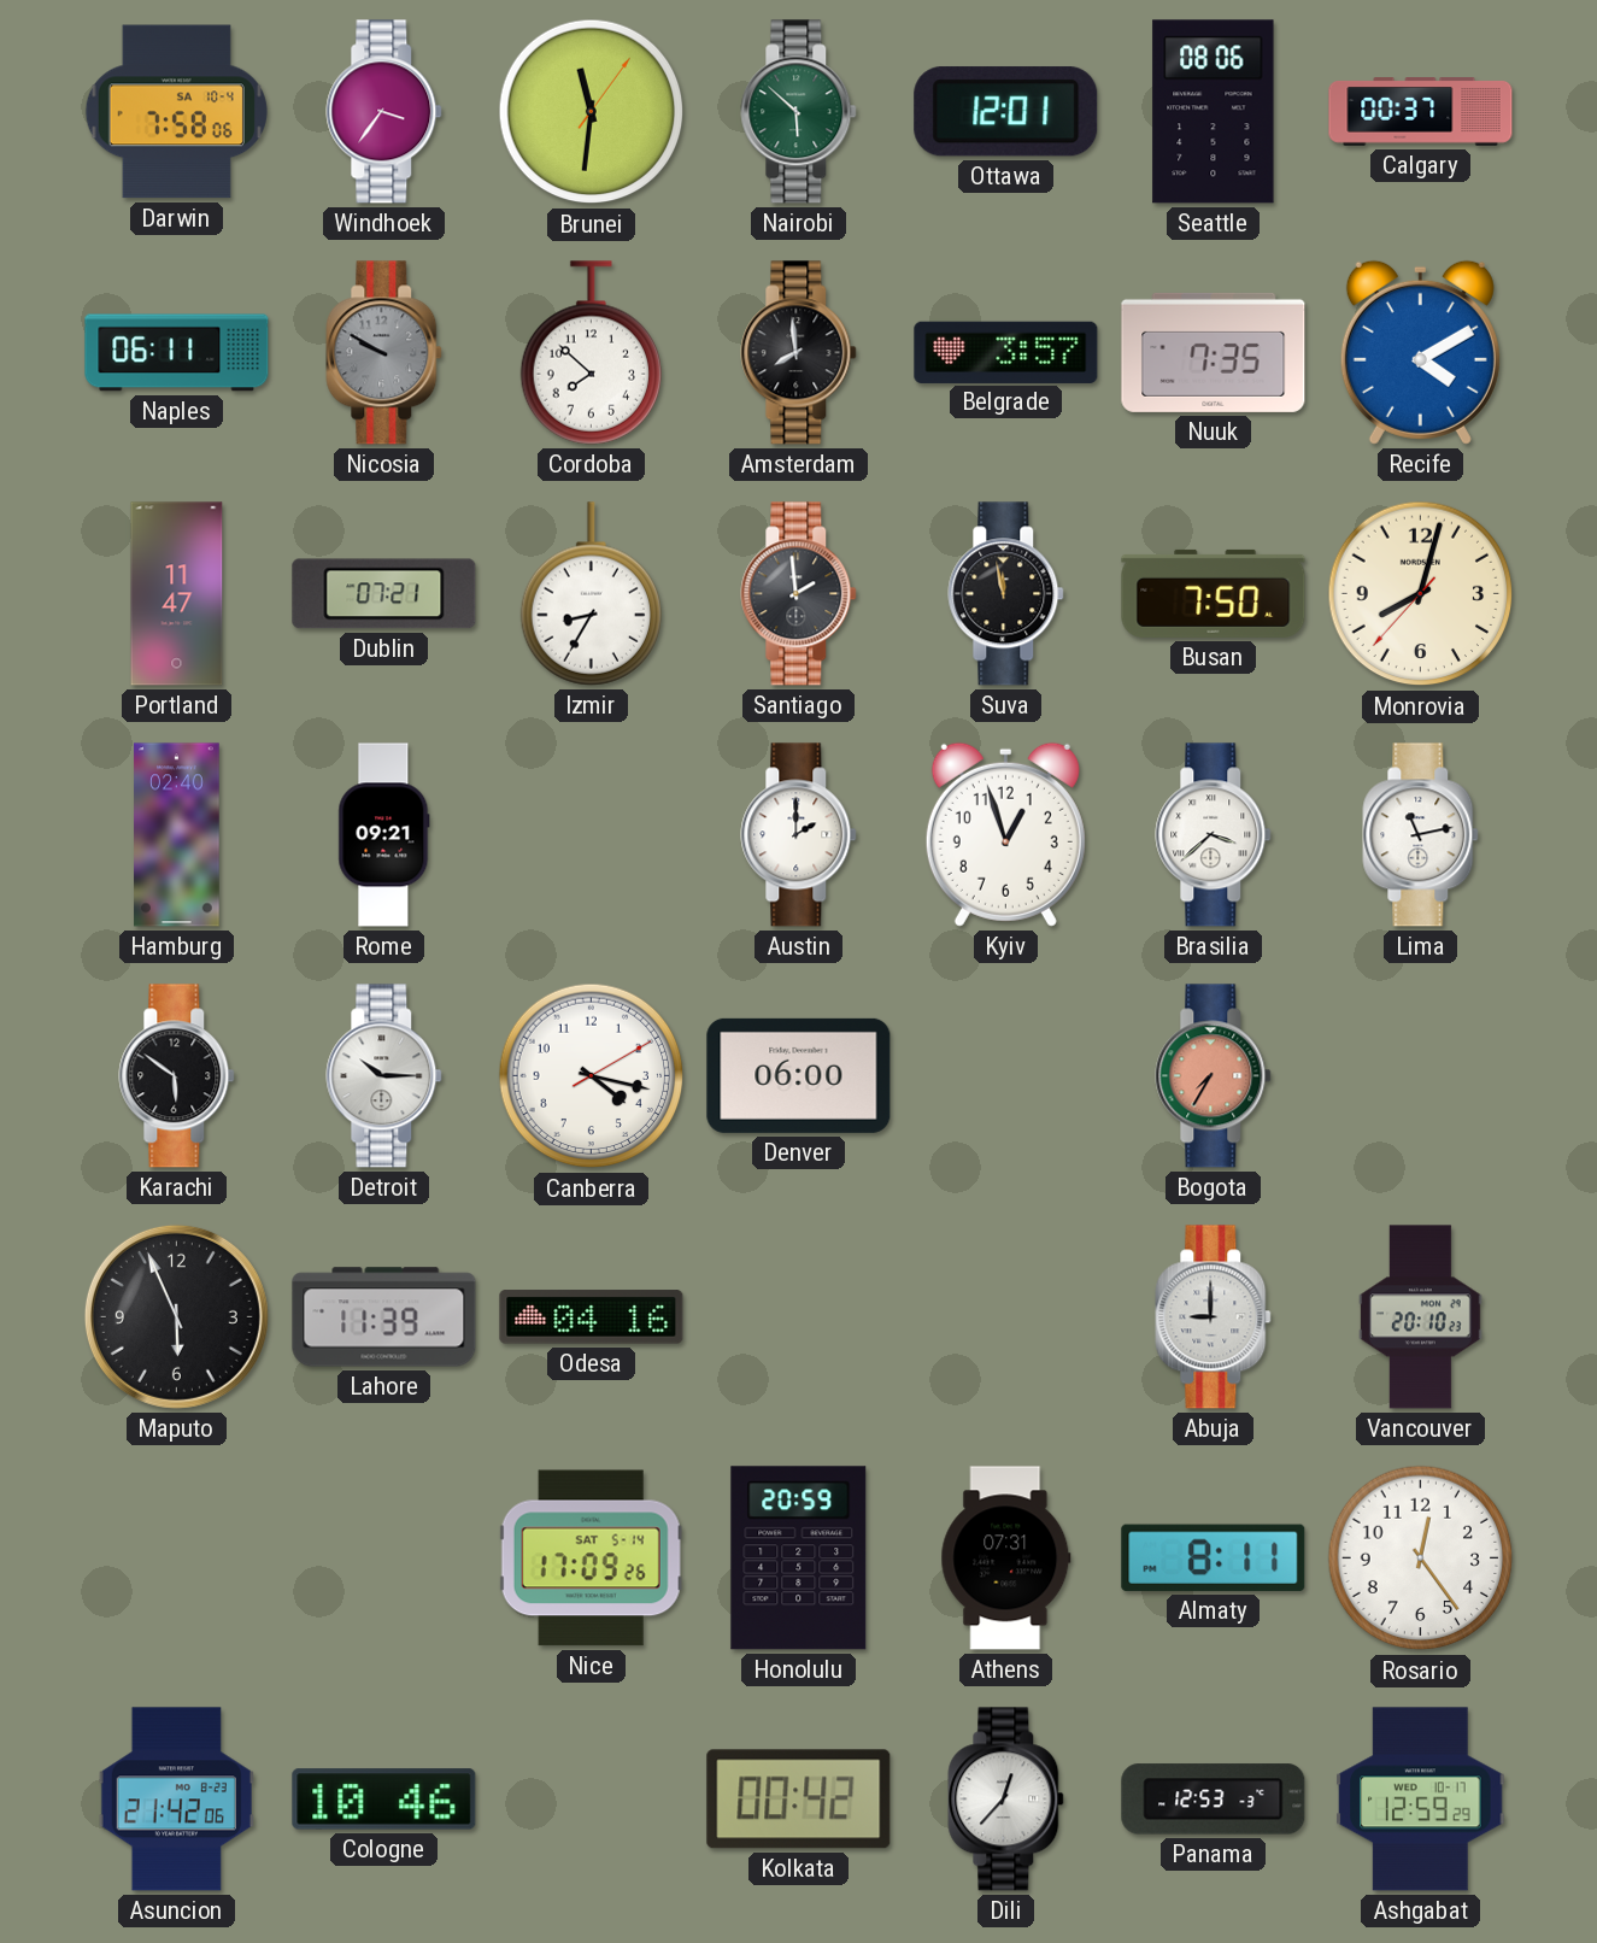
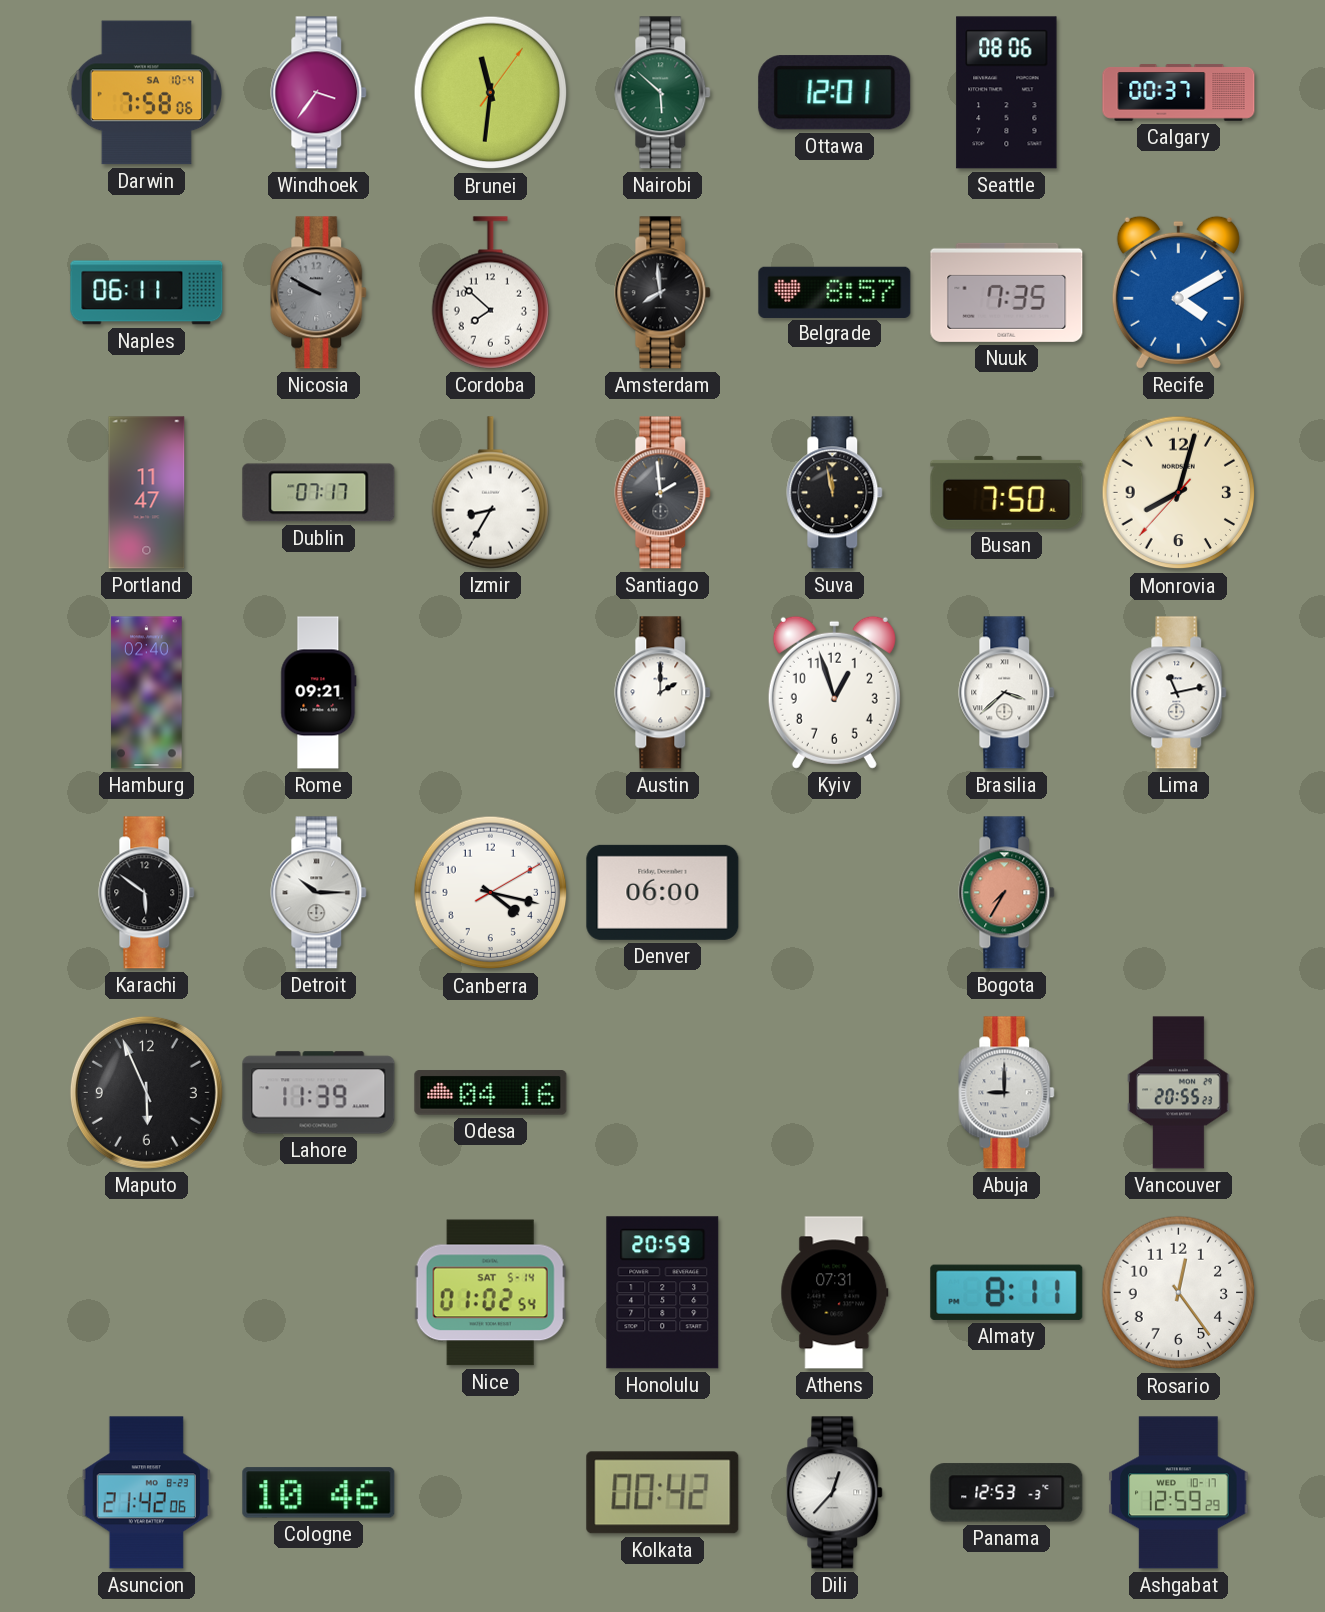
Belgrade: 3:57 -> 8:57
Dublin: 07:21 -> 07:17
Vancouver: 20:10 -> 20:55
Nice: 17:09 -> 01:02
